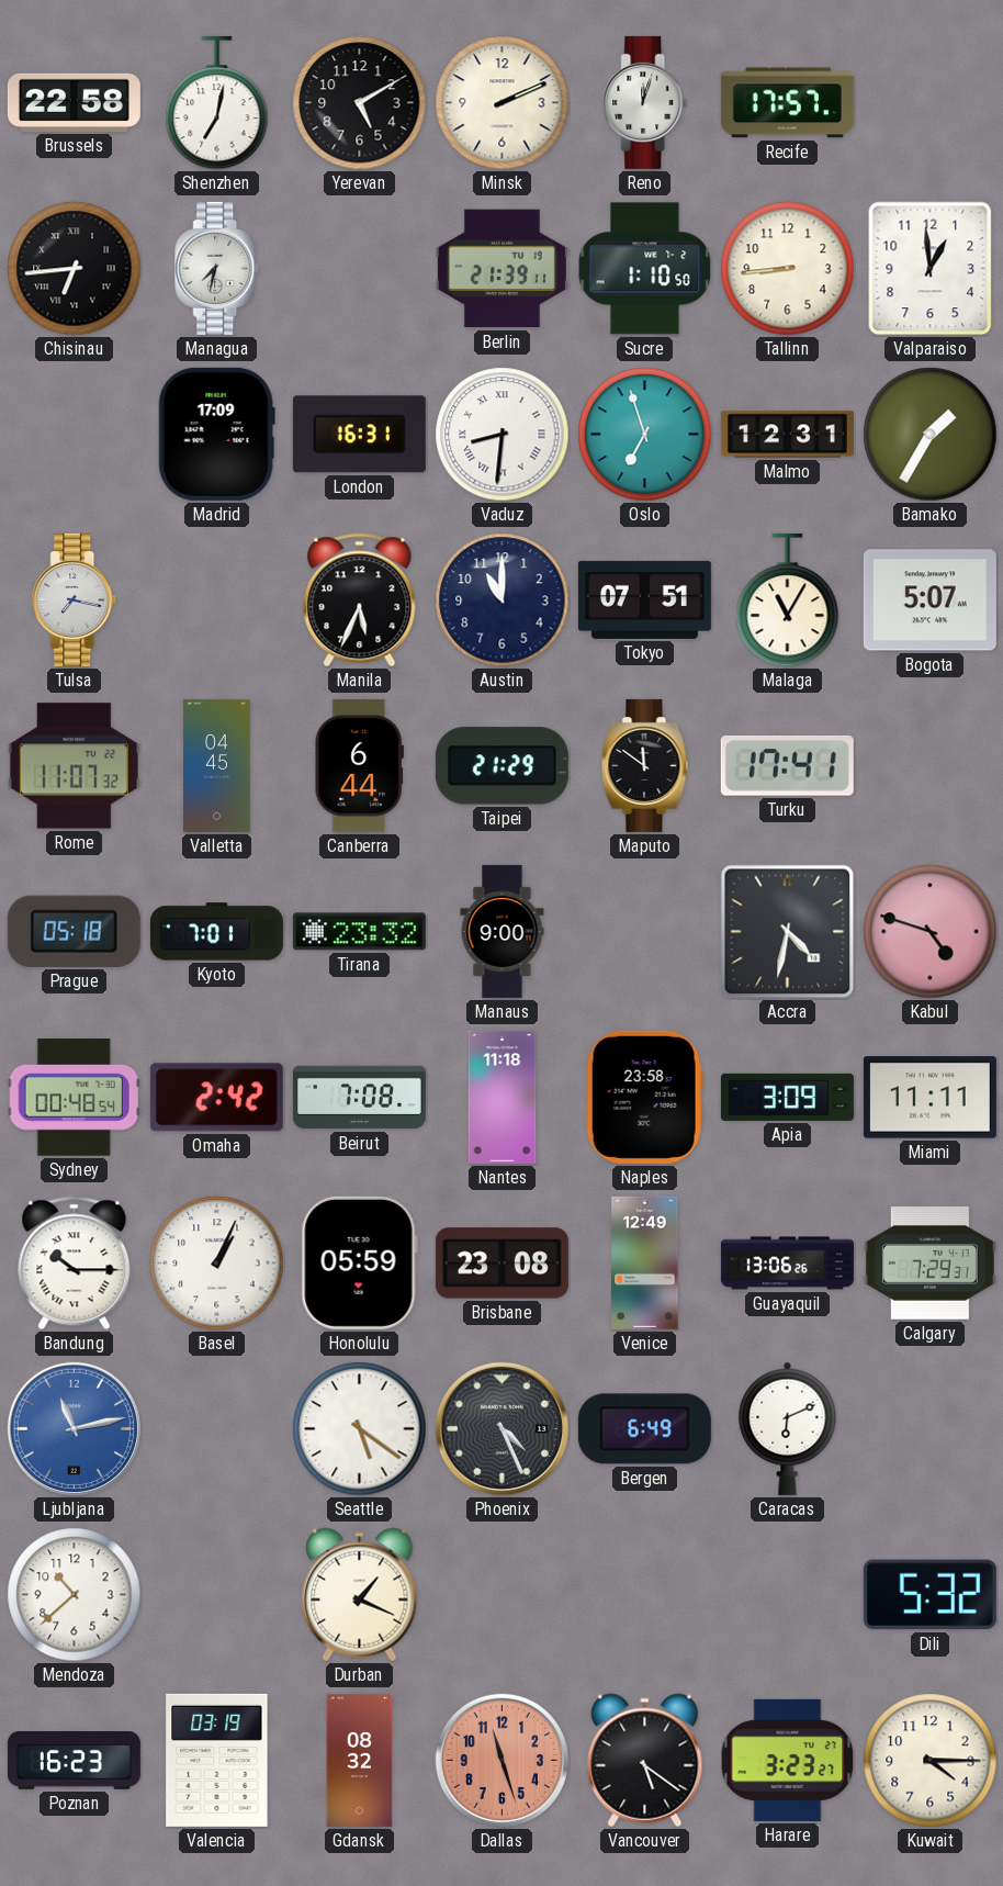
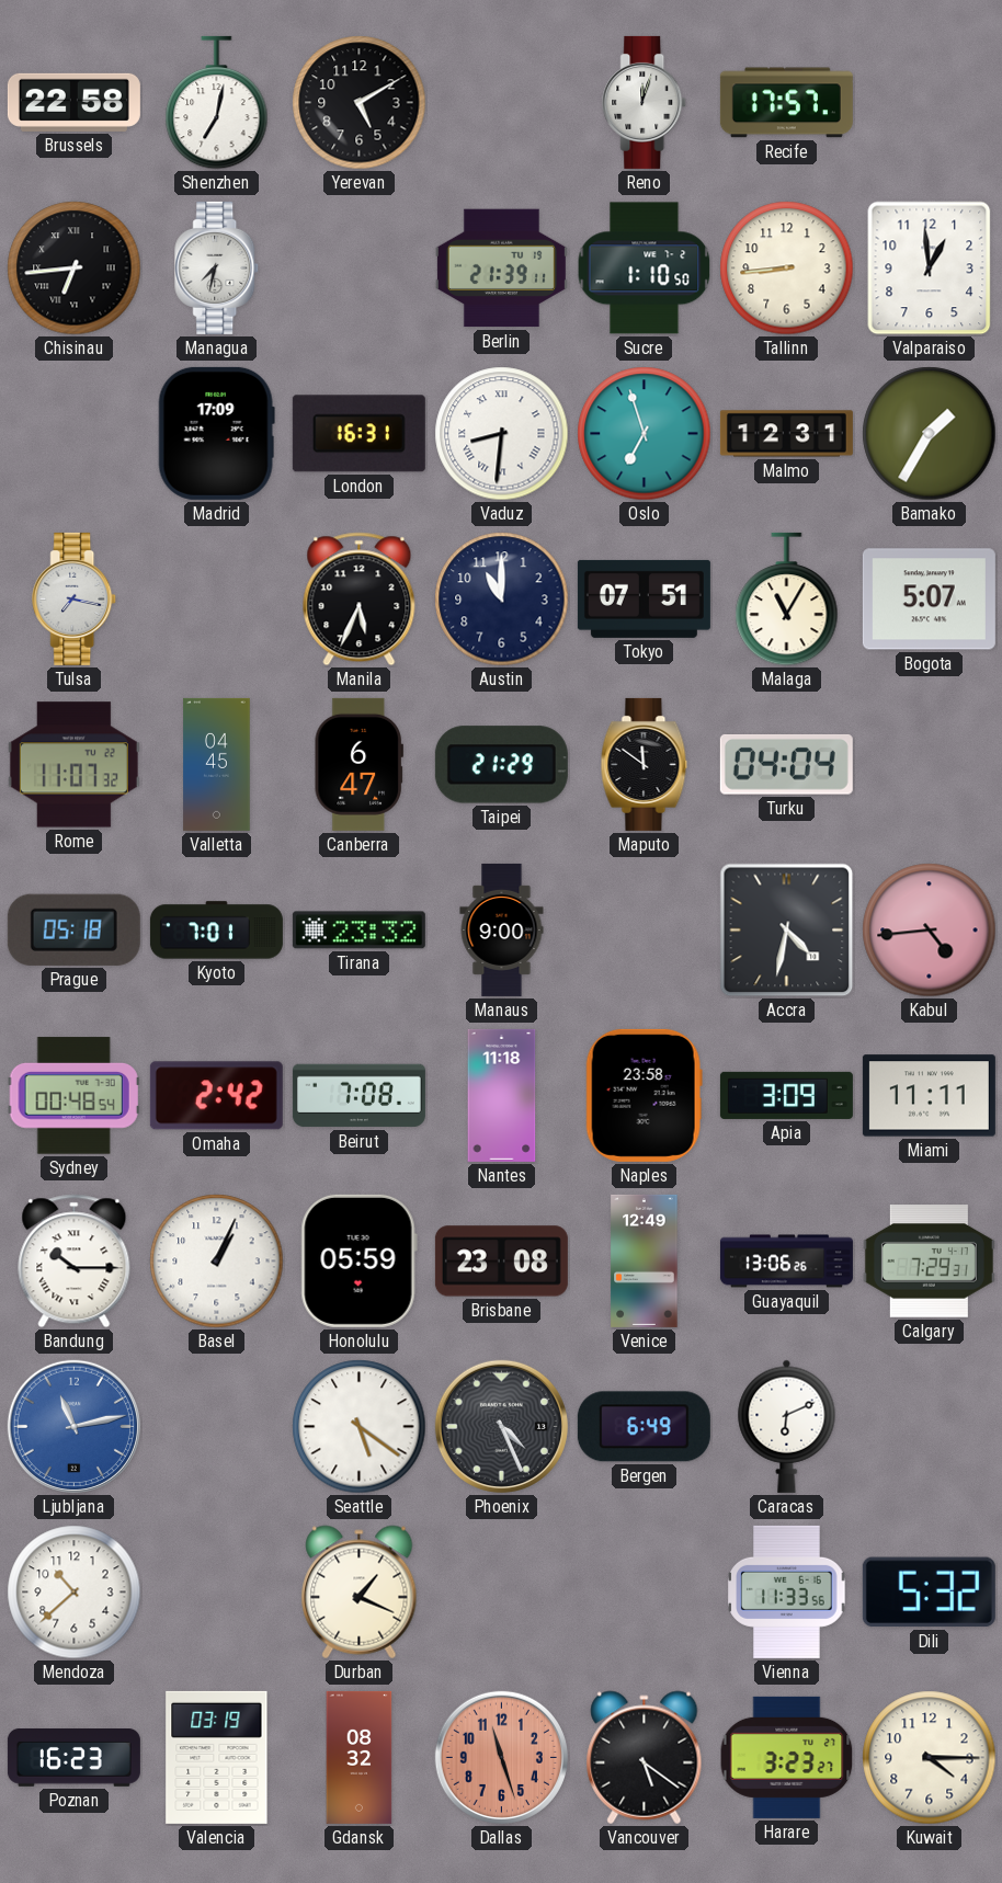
Minsk: 2:11 -> none
Canberra: 6:44 -> 6:47
Turku: 17:41 -> 04:04
Kabul: 4:48 -> 4:44
Vienna: none -> 11:33
